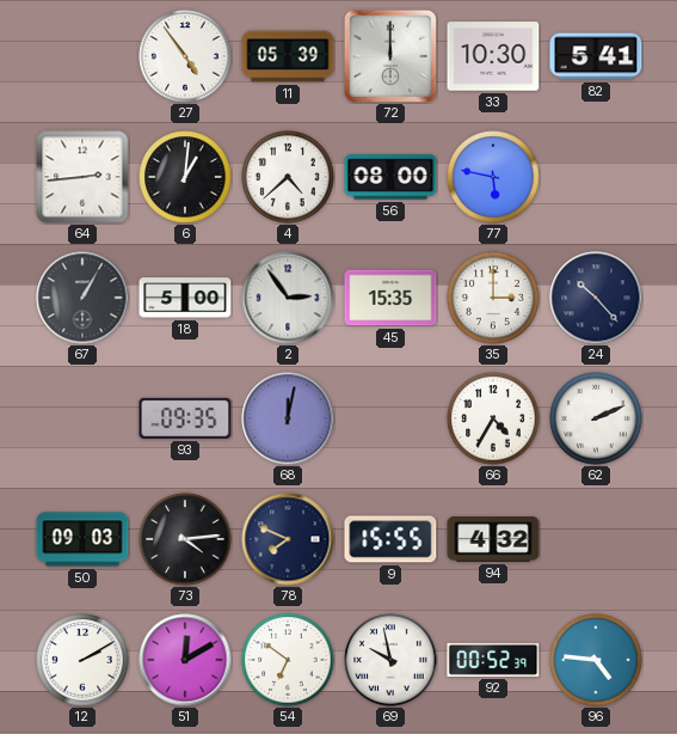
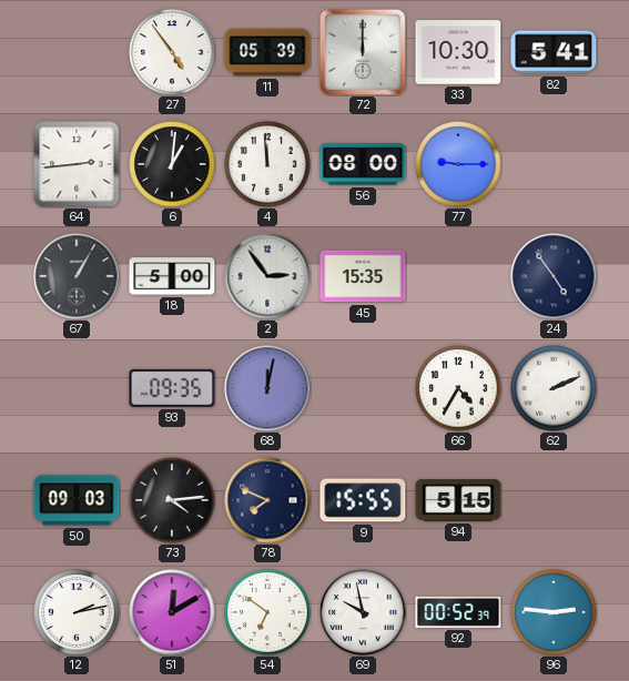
4: 4:38 -> 11:59
77: 5:47 -> 9:15
35: 3:00 -> none
24: 10:23 -> 4:54
94: 4:32 -> 5:15
12: 2:10 -> 2:13
96: 4:46 -> 2:46
